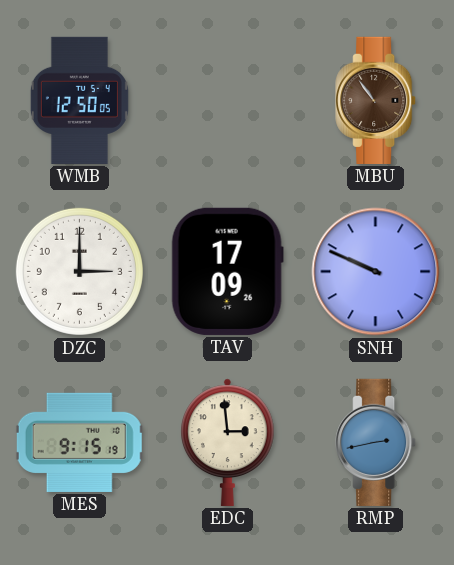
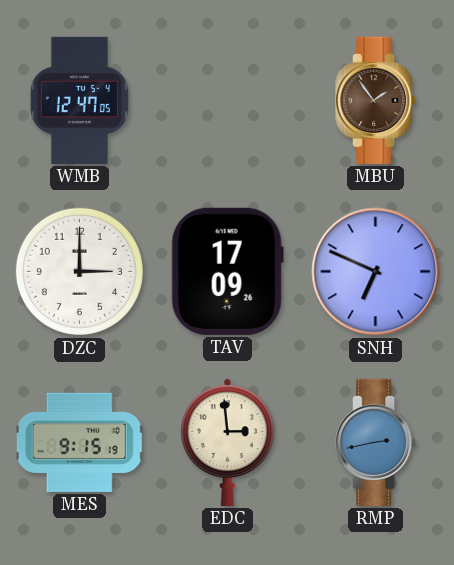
WMB: 12:50 -> 12:47
MBU: 10:54 -> 1:54
SNH: 9:49 -> 6:49
